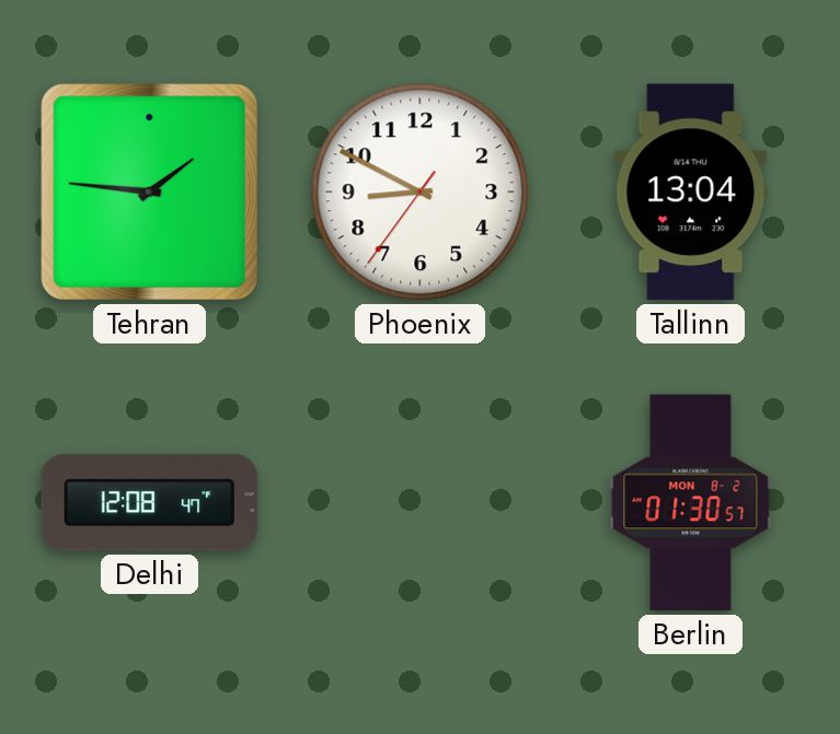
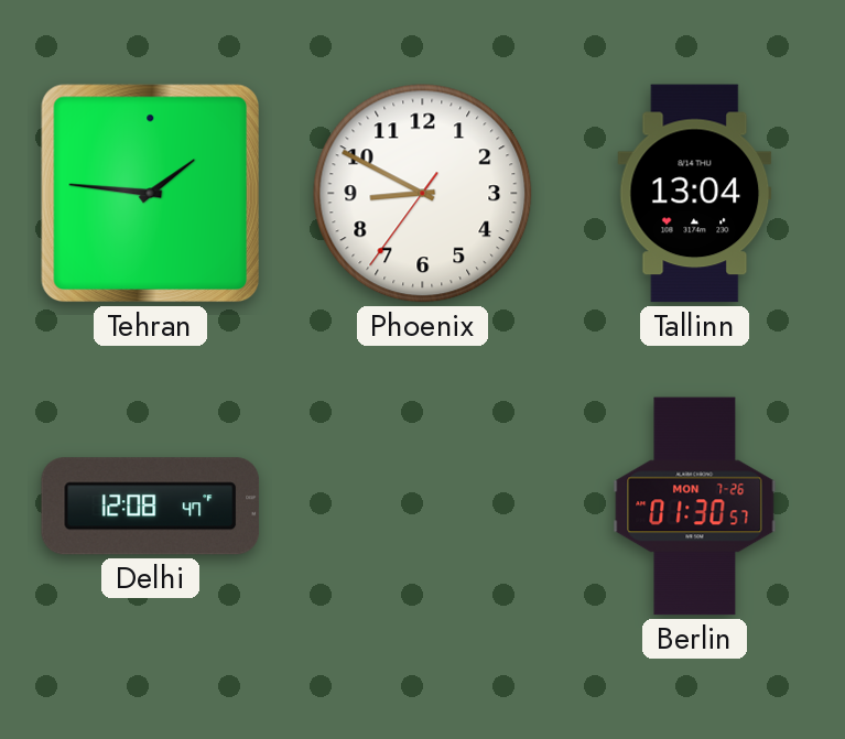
Berlin date: MON 8-2 -> MON 7-26
